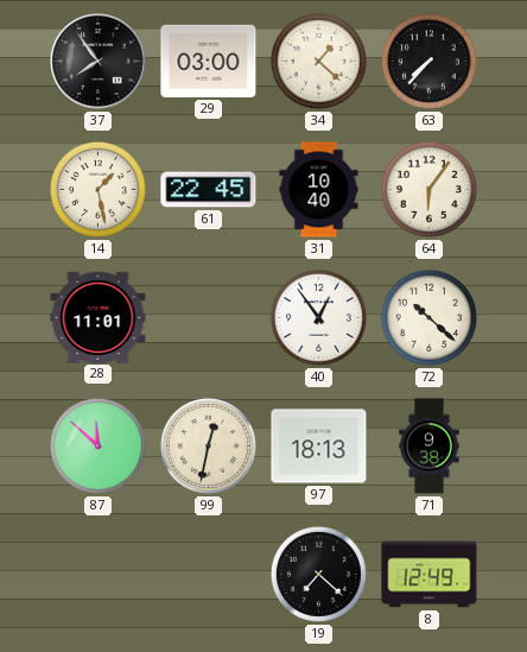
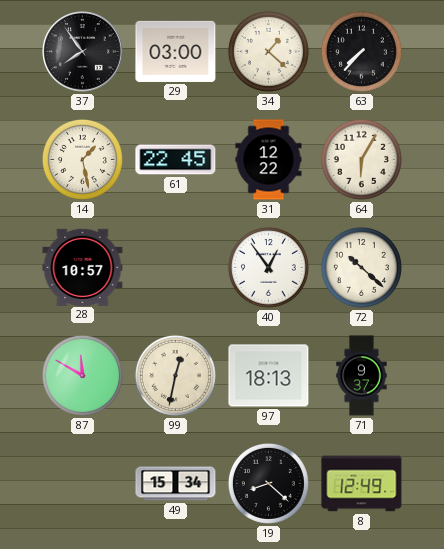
31: 10:40 -> 12:22
64: 6:06 -> 6:05
28: 11:01 -> 10:57
87: 11:52 -> 11:50
71: 9:38 -> 9:37
49: none -> 15:34
19: 7:22 -> 8:22
